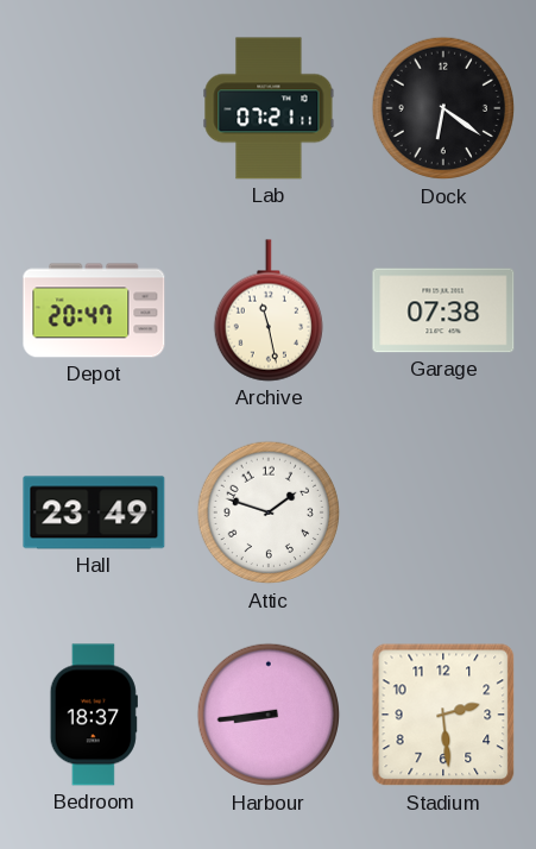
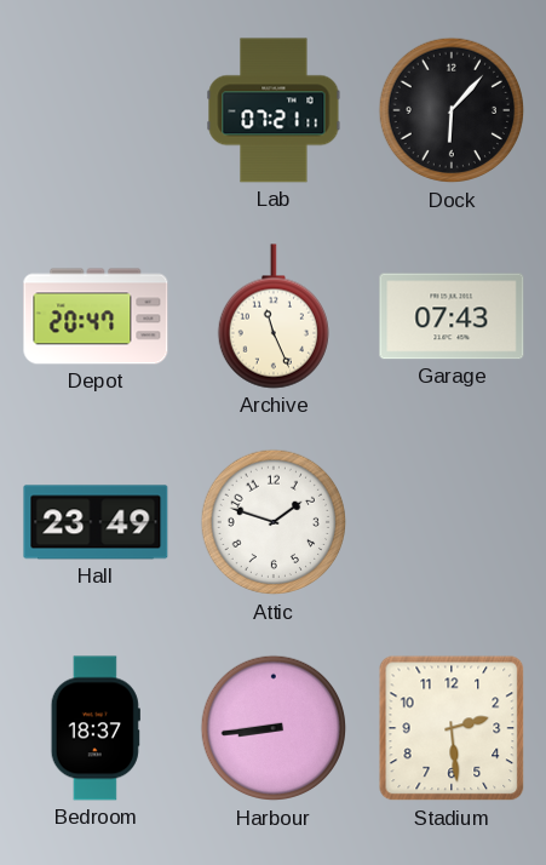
Dock: 6:21 -> 6:07
Archive: 11:28 -> 11:26
Garage: 07:38 -> 07:43
